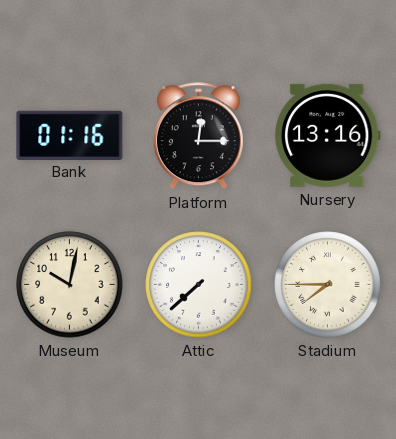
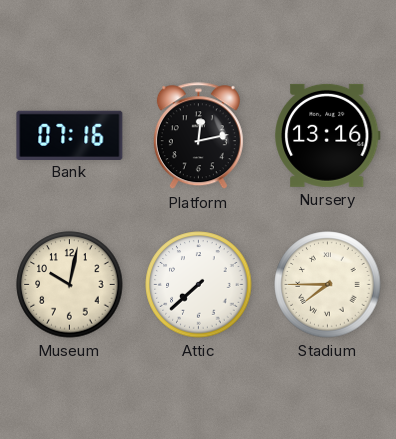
Bank: 01:16 -> 07:16
Platform: 12:15 -> 12:13
